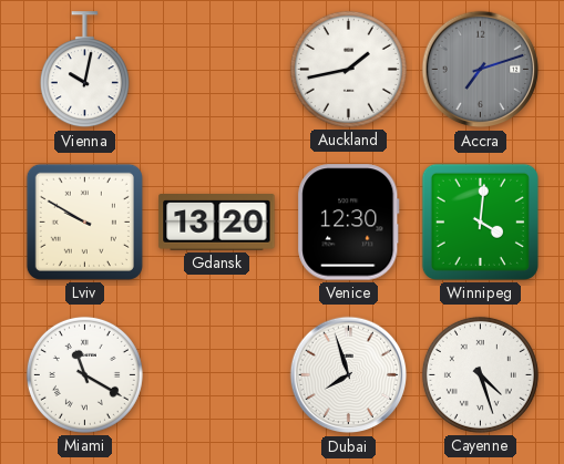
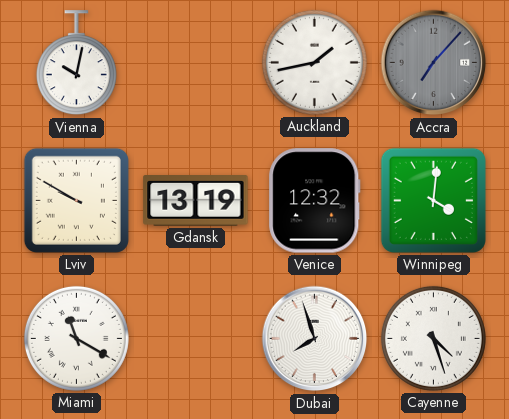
Accra: 7:12 -> 7:07
Gdansk: 13:20 -> 13:19
Venice: 12:30 -> 12:32
